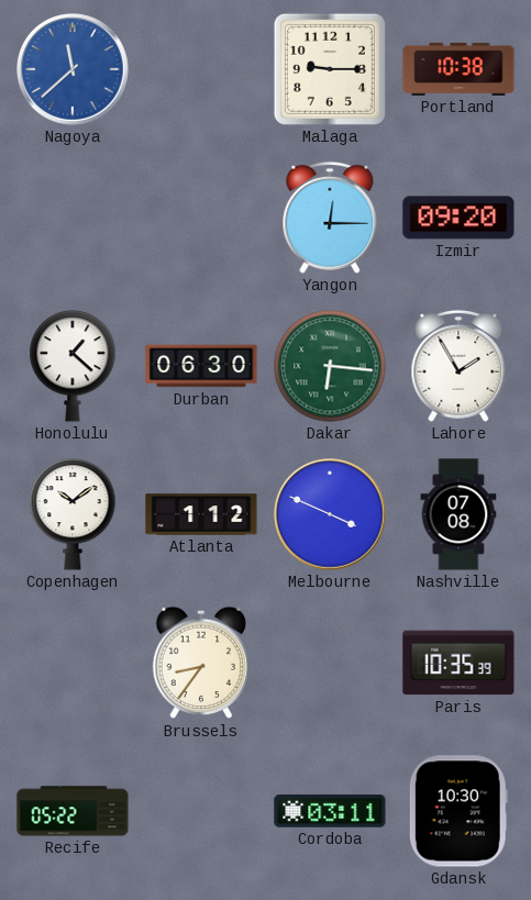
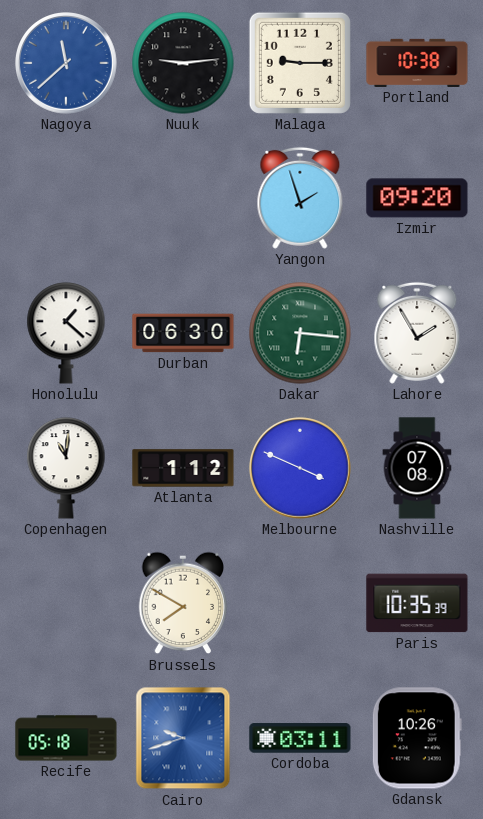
Nuuk: none -> 9:14
Yangon: 12:15 -> 1:57
Copenhagen: 10:09 -> 11:01
Brussels: 8:36 -> 7:50
Recife: 05:22 -> 05:18
Cairo: none -> 9:42
Gdansk: 10:30 -> 10:26
